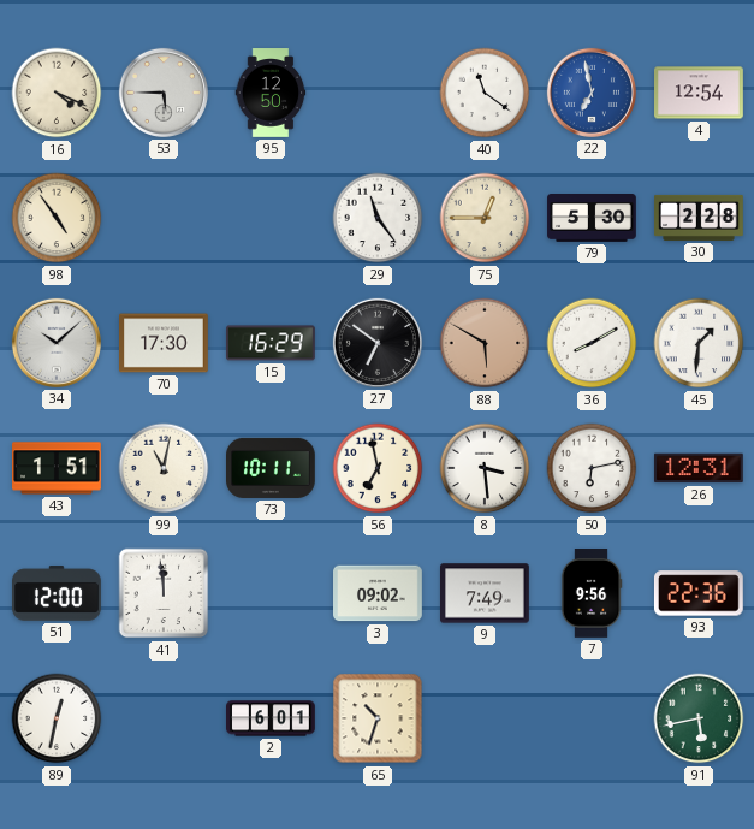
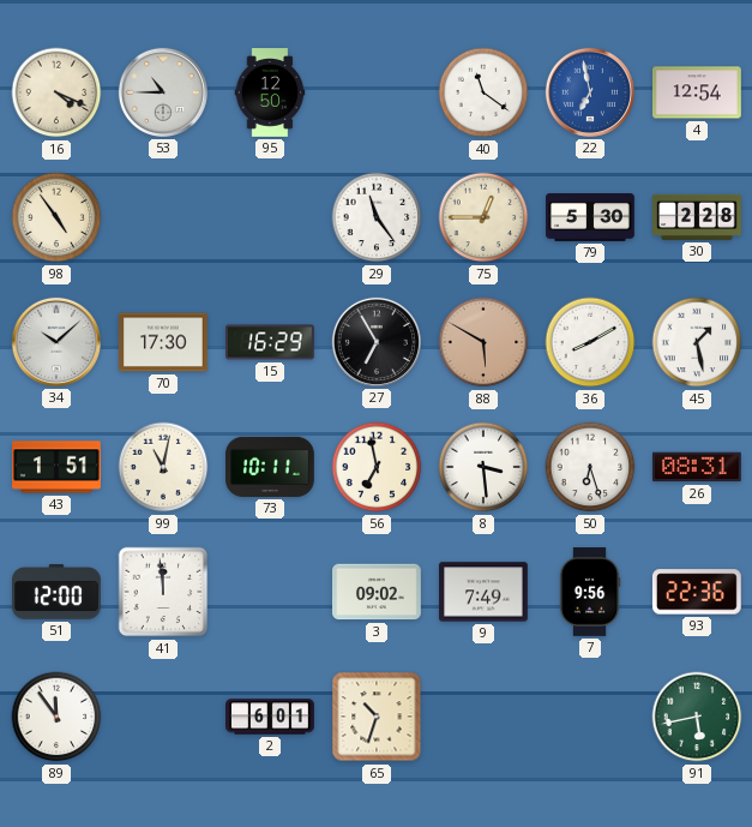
53: 5:45 -> 10:45
27: 6:51 -> 6:55
45: 1:31 -> 1:28
50: 6:13 -> 6:27
26: 12:31 -> 08:31
89: 12:32 -> 11:54
